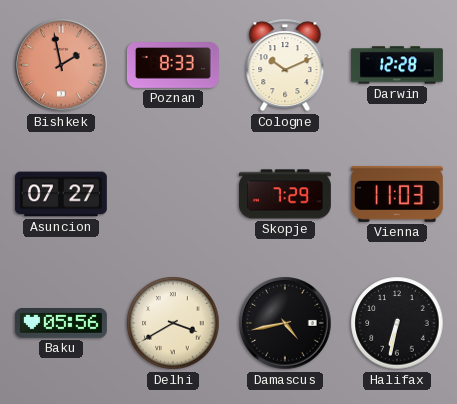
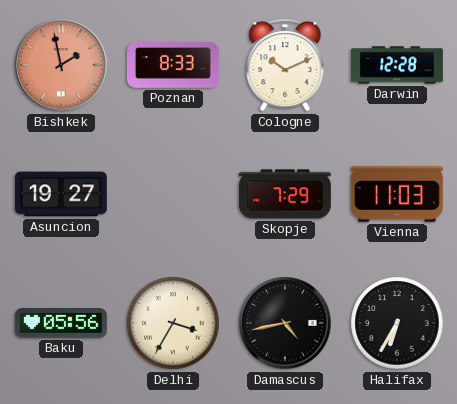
Asuncion: 07:27 -> 19:27
Delhi: 3:40 -> 3:35
Halifax: 6:32 -> 6:35
